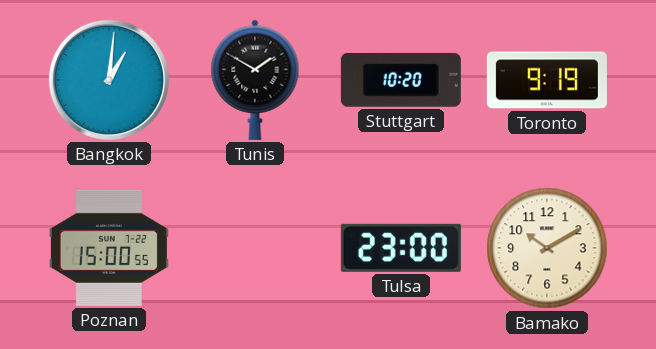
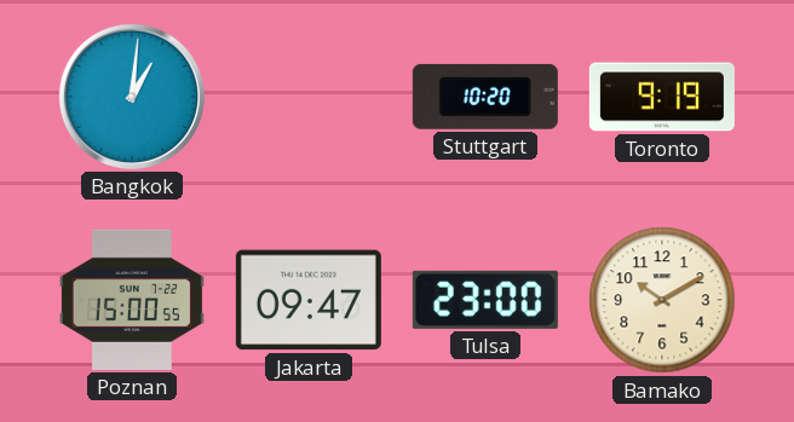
Tunis: 1:50 -> none
Jakarta: none -> 09:47
